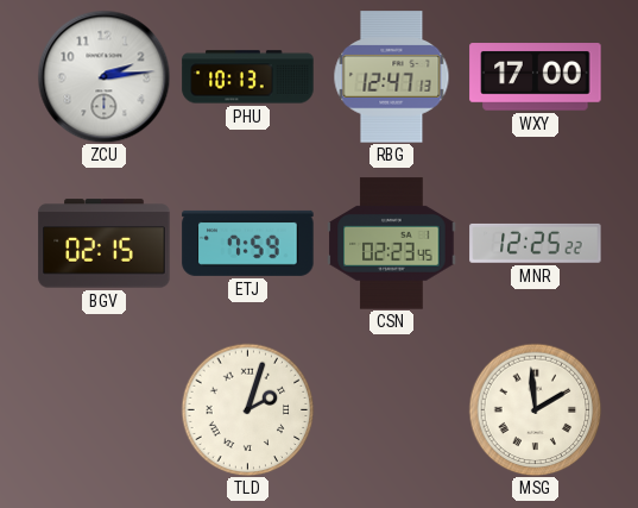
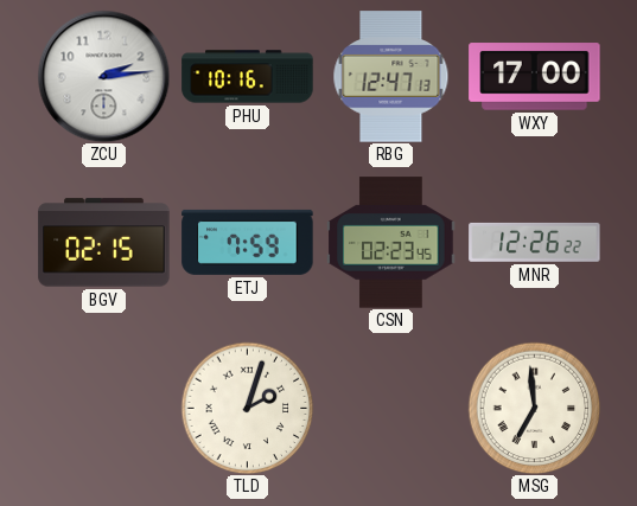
PHU: 10:13 -> 10:16
MNR: 12:25 -> 12:26
MSG: 1:59 -> 6:59
